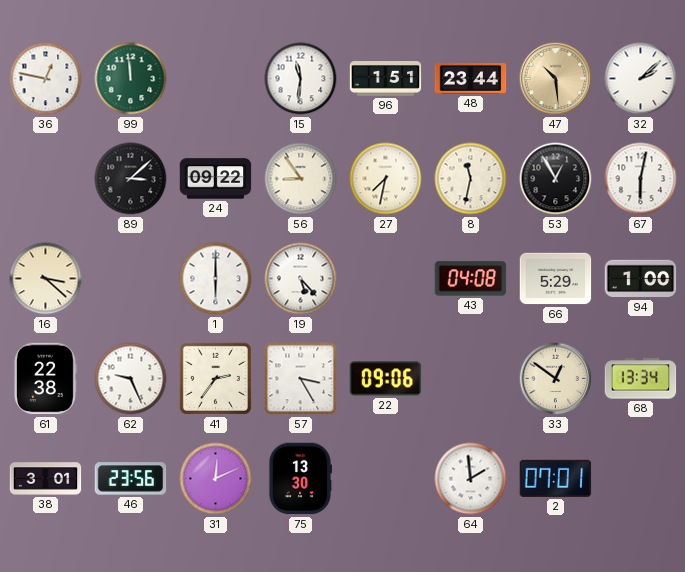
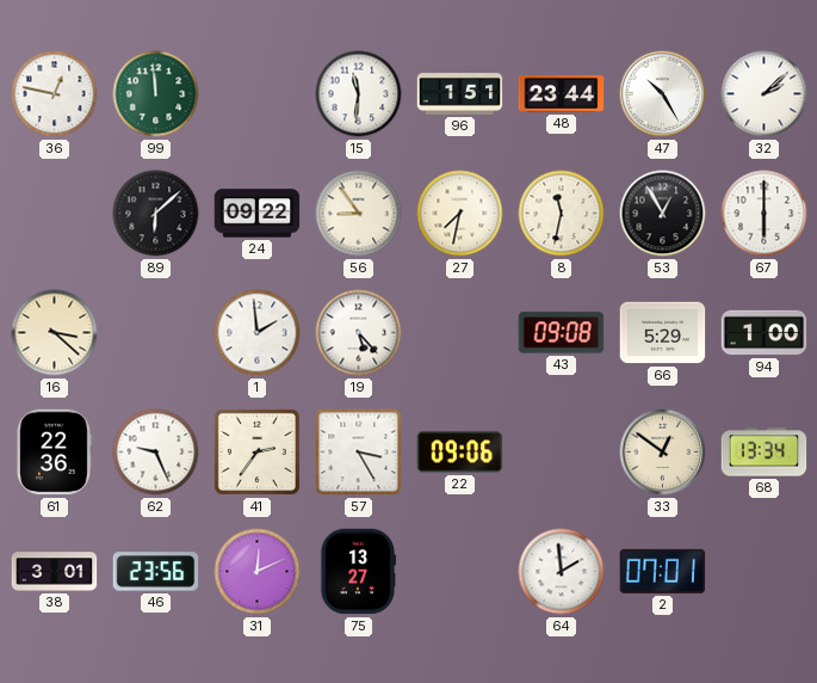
47: 10:29 -> 10:25
47 dial: champagne -> white
89: 3:08 -> 6:08
67: 6:02 -> 6:00
1: 6:00 -> 1:59
43: 04:08 -> 09:08
61: 22:38 -> 22:36
75: 13:30 -> 13:27
